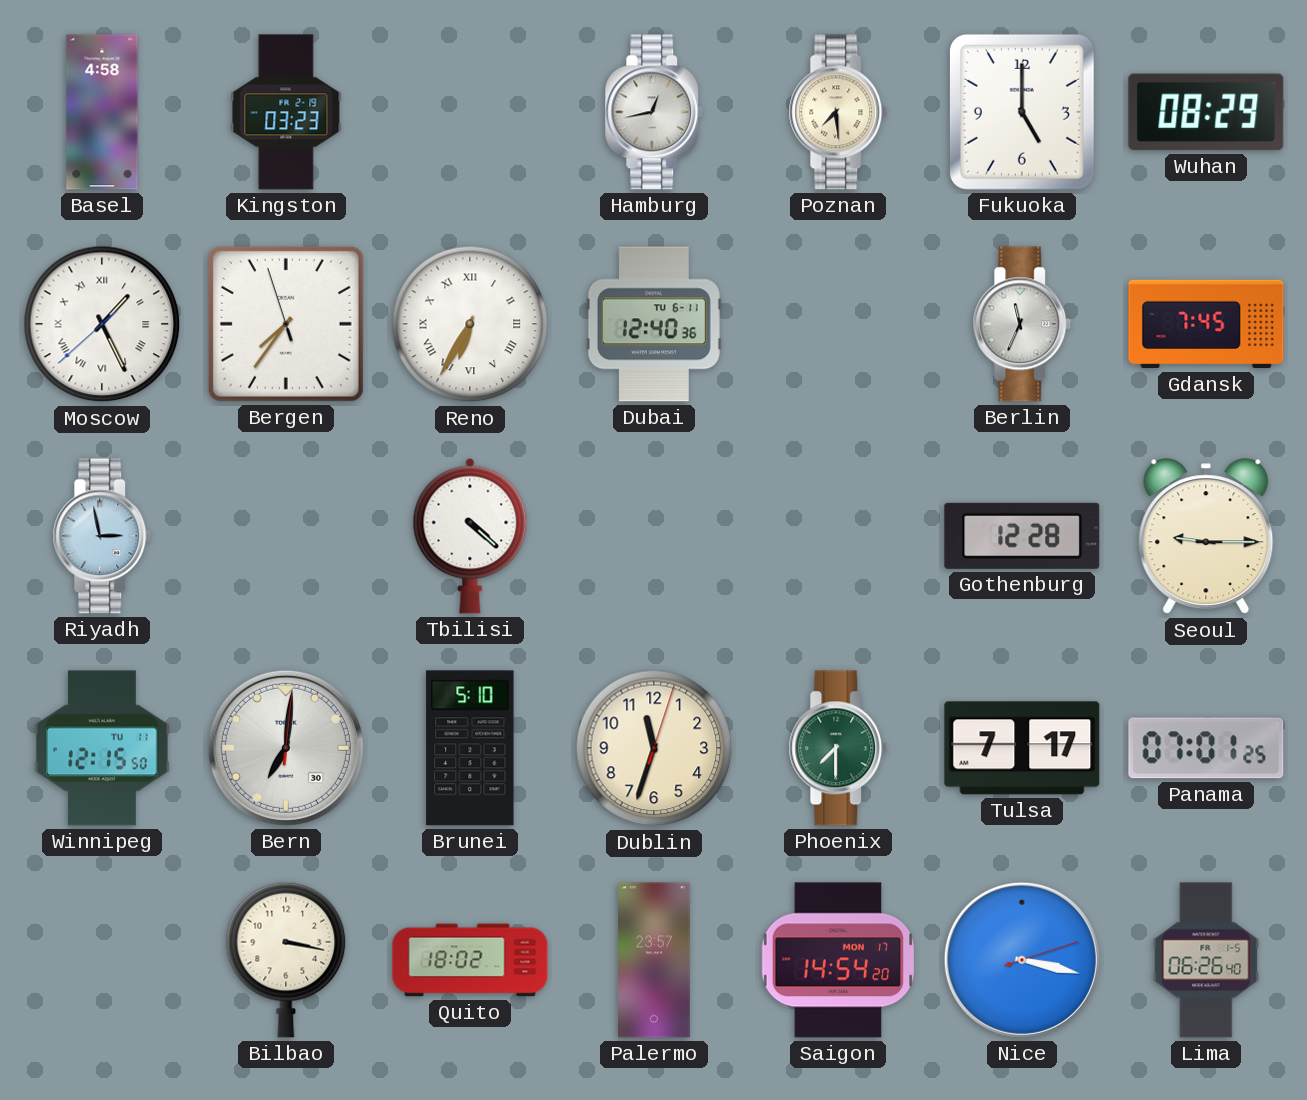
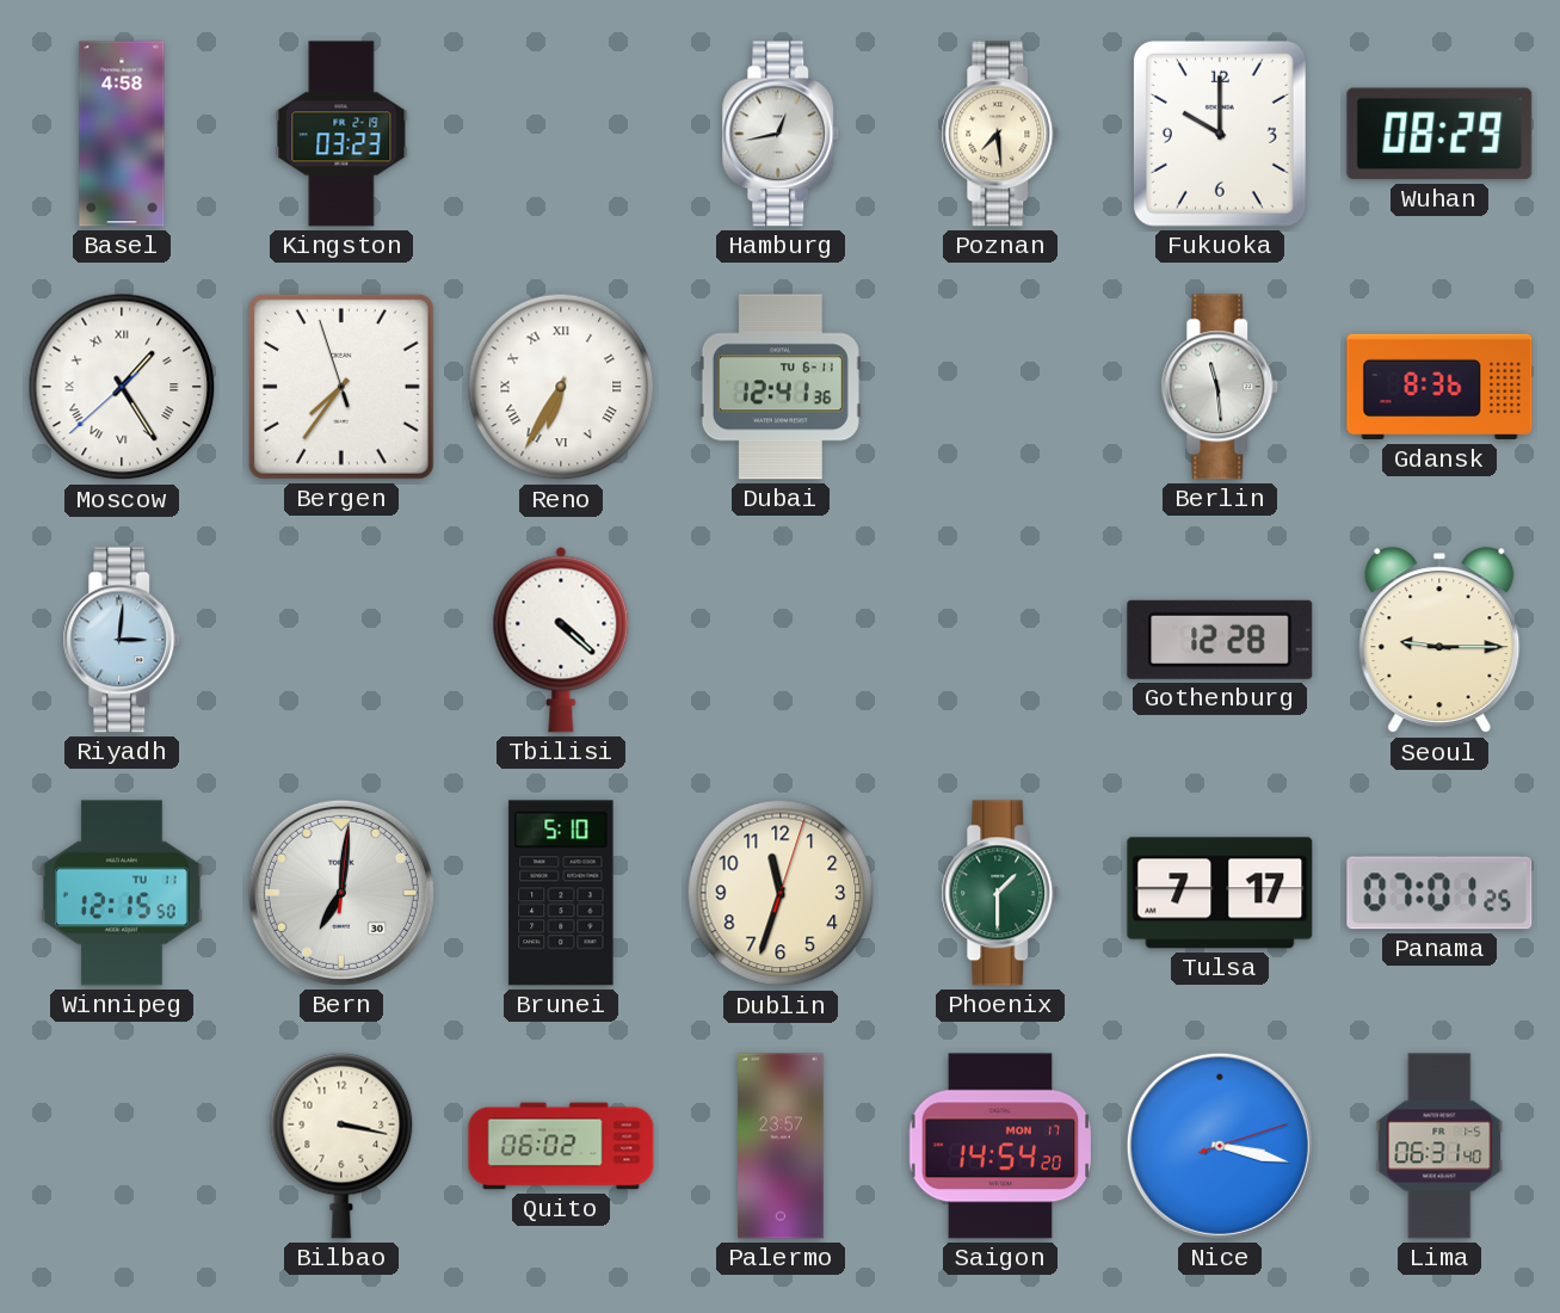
Fukuoka: 5:00 -> 10:00
Moscow: 1:25 -> 1:24
Dubai: 12:40 -> 12:41
Berlin: 11:34 -> 11:29
Gdansk: 7:45 -> 8:36
Riyadh: 2:58 -> 3:01
Phoenix: 7:30 -> 1:30
Quito: 18:02 -> 06:02
Lima: 06:26 -> 06:31
